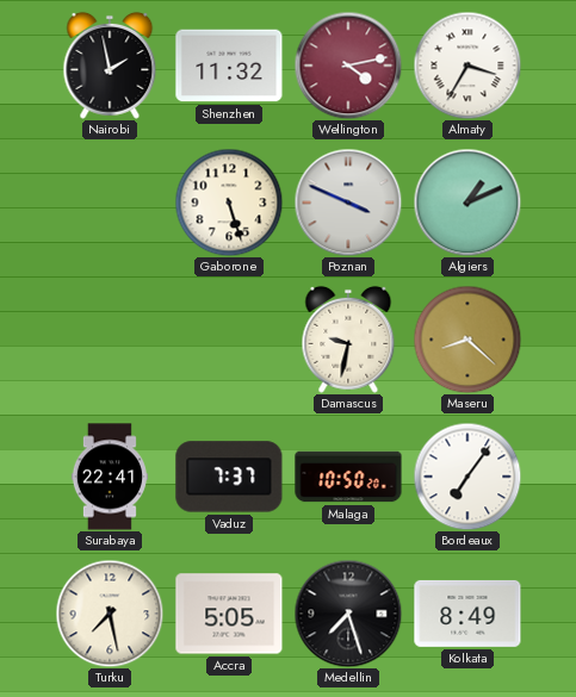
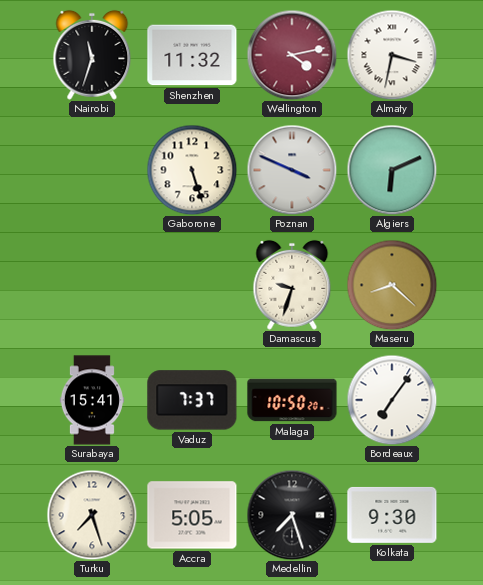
Nairobi: 1:58 -> 11:33
Almaty: 3:35 -> 3:32
Algiers: 1:11 -> 6:11
Damascus: 9:32 -> 9:33
Surabaya: 22:41 -> 15:41
Turku: 7:28 -> 7:27
Kolkata: 8:49 -> 9:30
